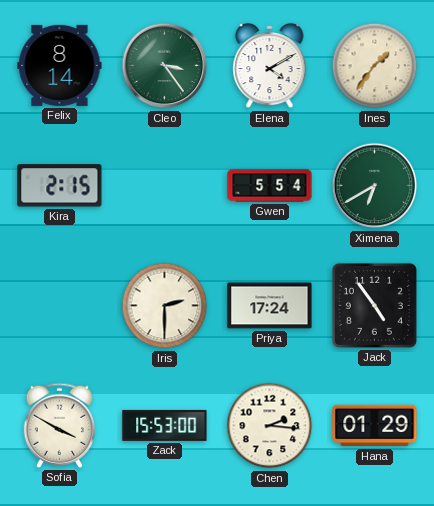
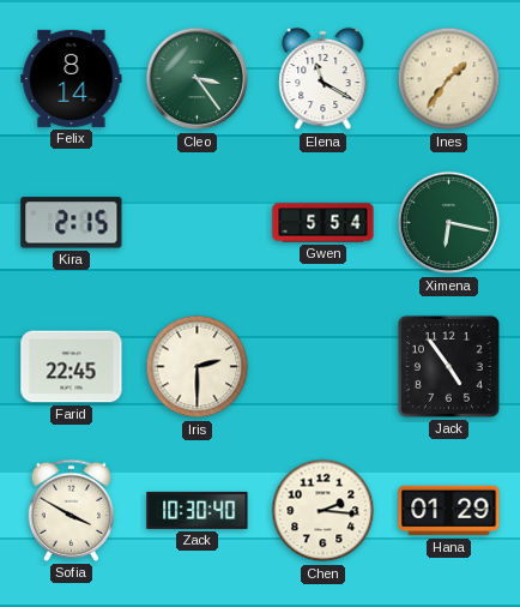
Elena: 4:10 -> 11:20
Ximena: 6:40 -> 6:17
Farid: none -> 22:45
Priya: 17:24 -> none
Zack: 15:53 -> 10:30
